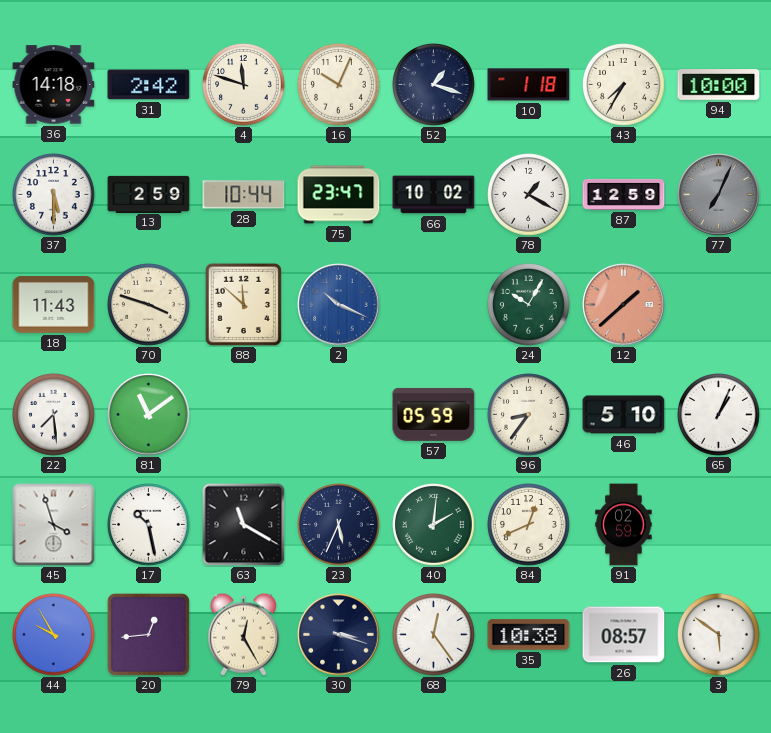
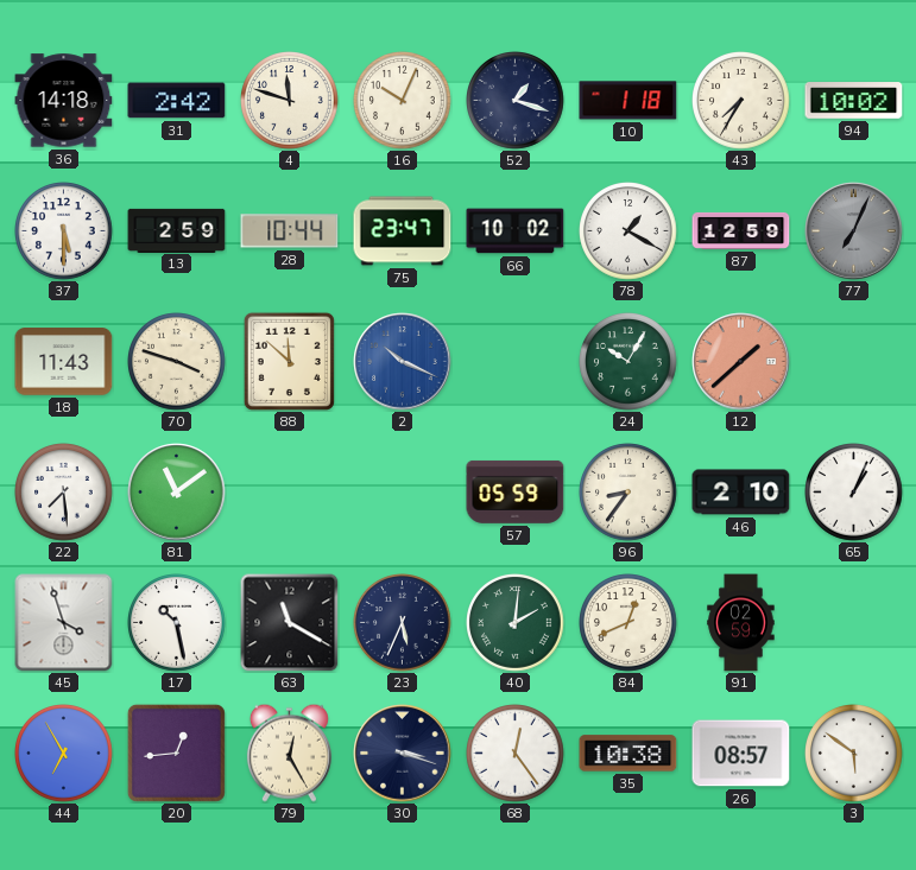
94: 10:00 -> 10:02
46: 5:10 -> 2:10
44: 9:55 -> 6:55
